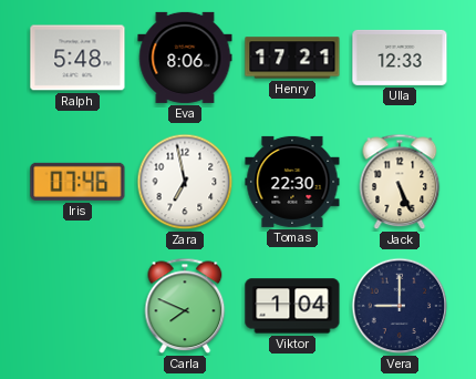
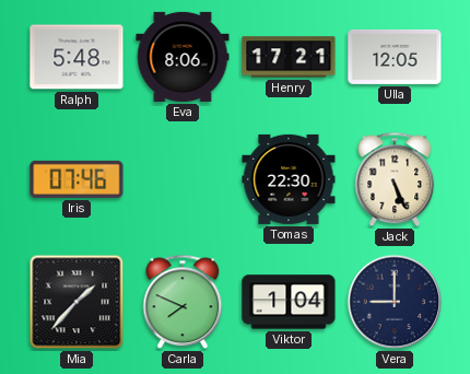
Ulla: 12:33 -> 12:05
Zara: 6:58 -> none
Mia: none -> 1:37
